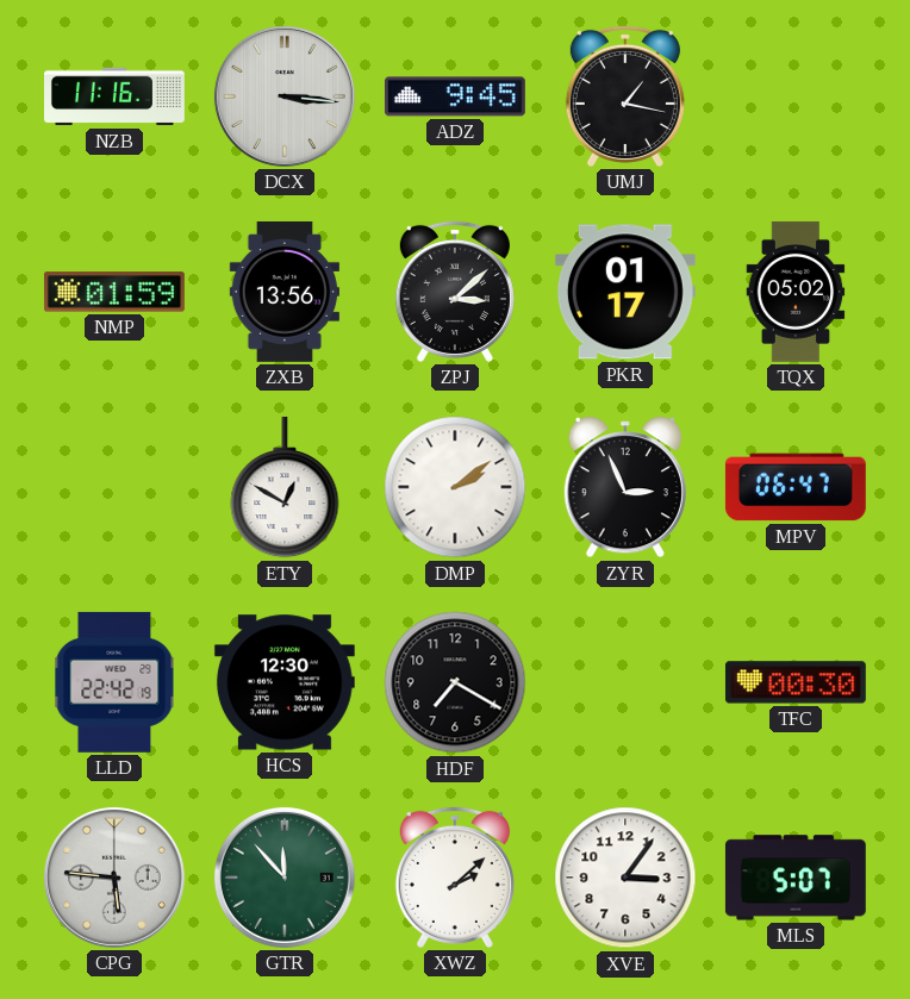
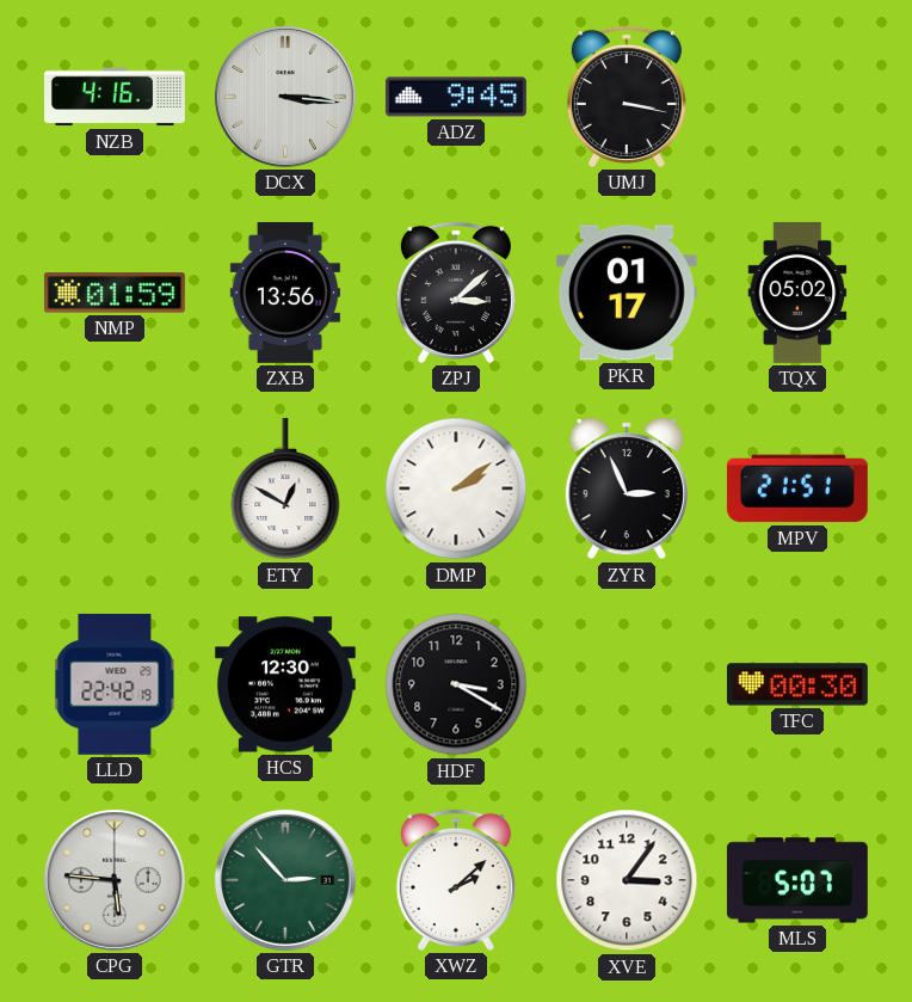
NZB: 11:16 -> 4:16
UMJ: 1:17 -> 3:17
MPV: 06:47 -> 21:51
HDF: 7:20 -> 3:20
GTR: 11:53 -> 2:53
